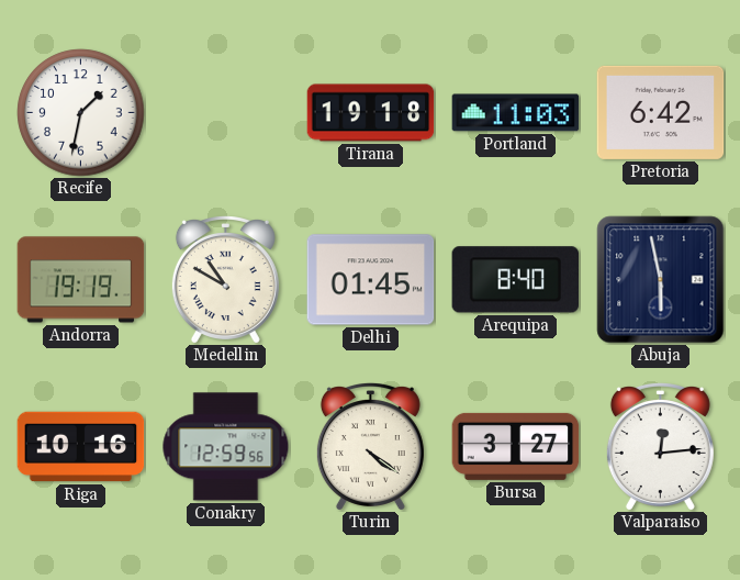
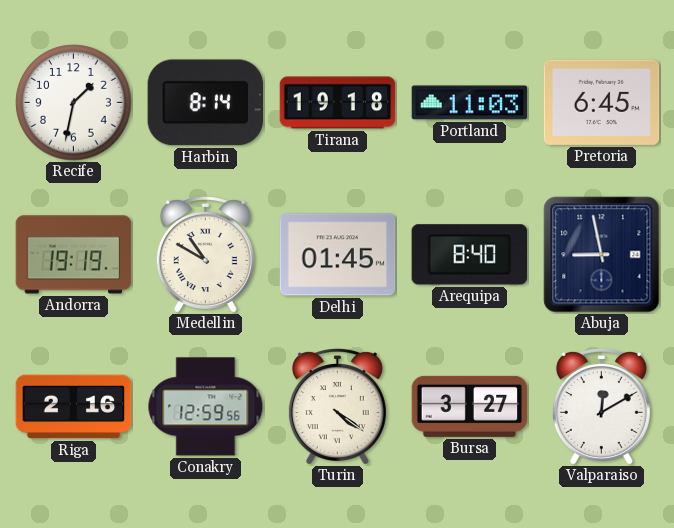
Harbin: none -> 8:14
Pretoria: 6:42 -> 6:45
Abuja: 5:58 -> 8:58
Riga: 10:16 -> 2:16
Valparaiso: 12:14 -> 12:10
